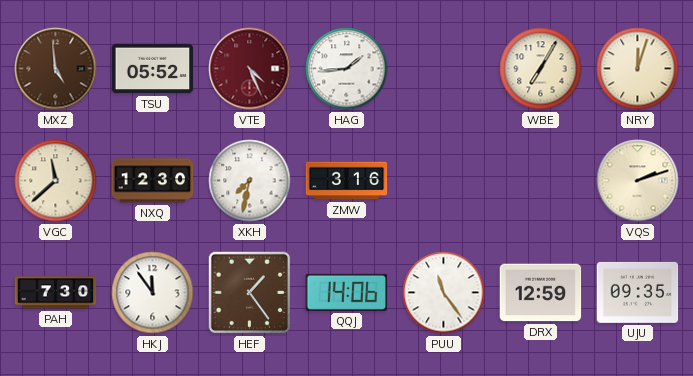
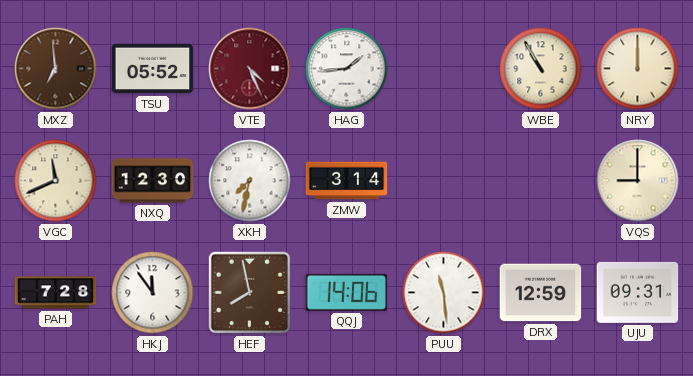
MXZ: 4:59 -> 6:59
WBE: 7:05 -> 10:55
NRY: 12:03 -> 12:00
VGC: 11:38 -> 11:41
ZMW: 3:16 -> 3:14
VQS: 2:12 -> 9:00
PAH: 7:30 -> 7:28
HEF: 1:24 -> 7:58
PUU: 11:24 -> 11:29
UJU: 09:35 -> 09:31
